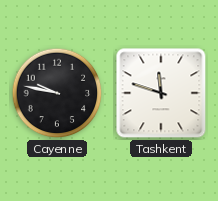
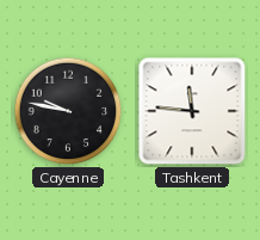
Tashkent: 11:48 -> 11:46
